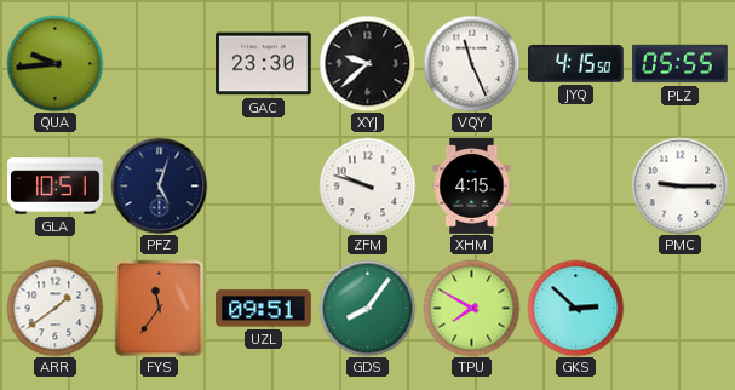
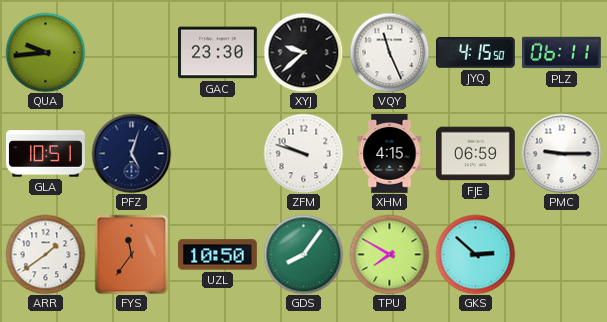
PLZ: 05:55 -> 06:11
FJE: none -> 06:59
UZL: 09:51 -> 10:50
